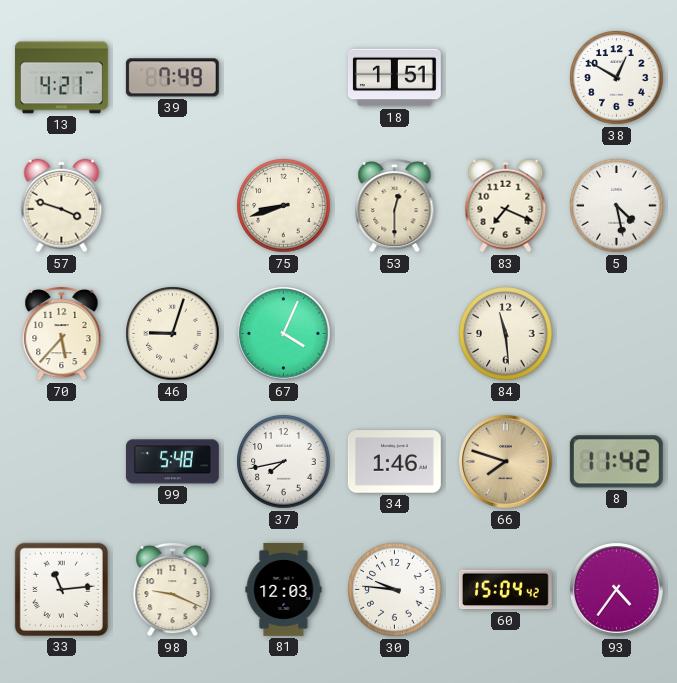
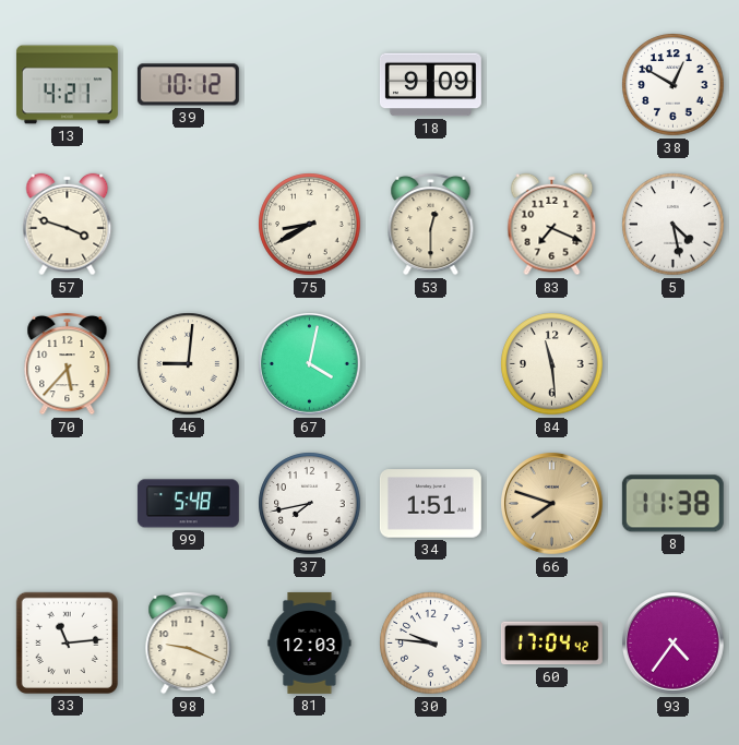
39: 7:49 -> 10:12
18: 1:51 -> 9:09
75: 8:42 -> 8:40
46: 9:03 -> 9:01
67: 4:04 -> 4:02
34: 1:46 -> 1:51
8: 11:42 -> 11:38
60: 15:04 -> 17:04
